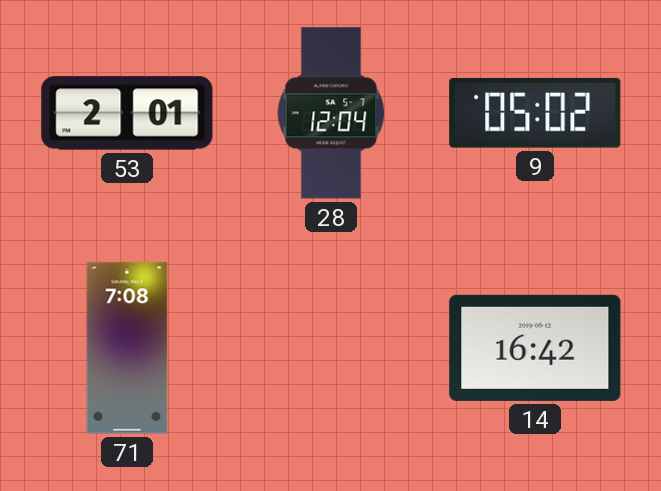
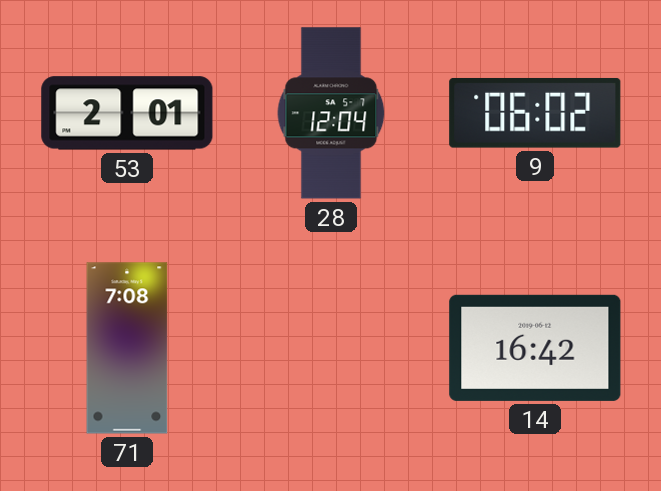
9: 05:02 -> 06:02
